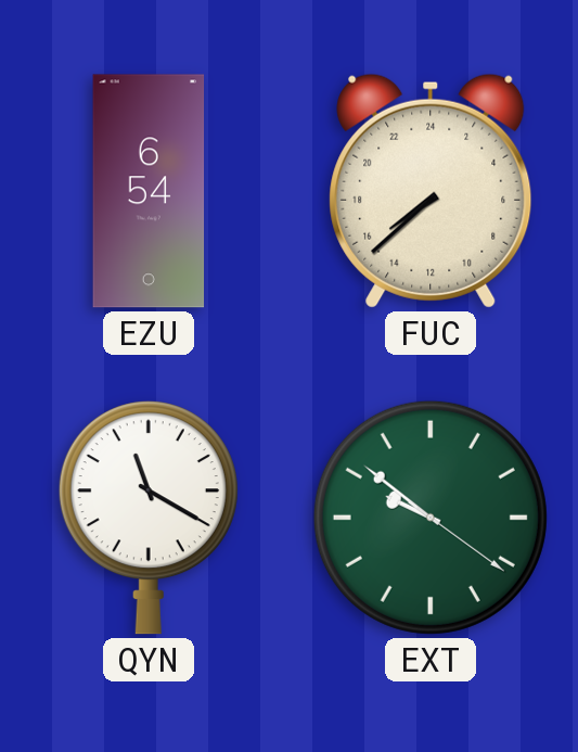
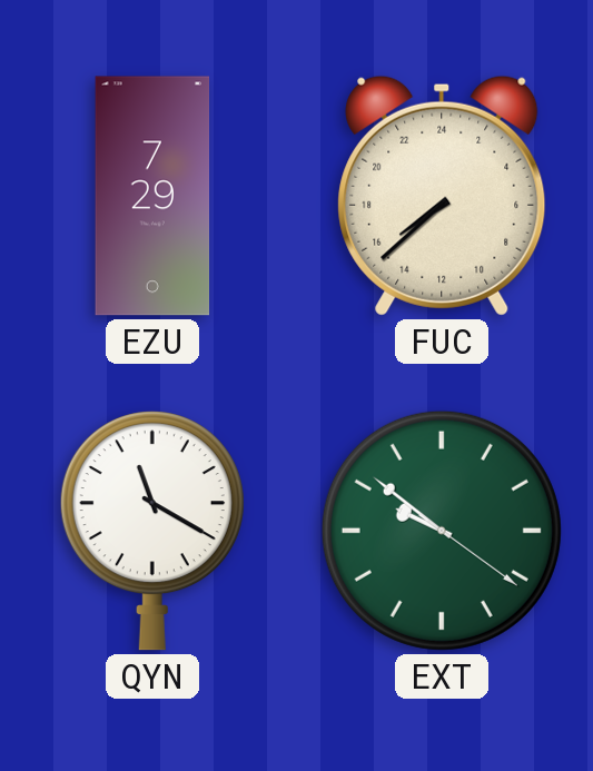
EZU: 6:54 -> 7:29
